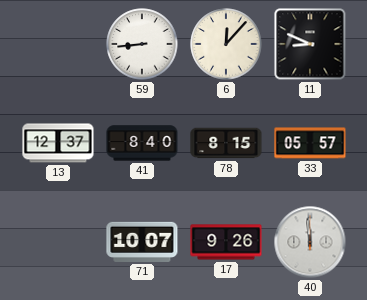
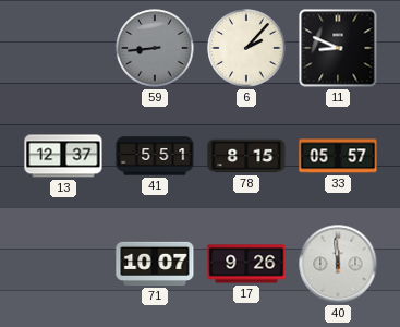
59 dial: white -> grey
6: 12:07 -> 2:07
41: 8:40 -> 5:51
